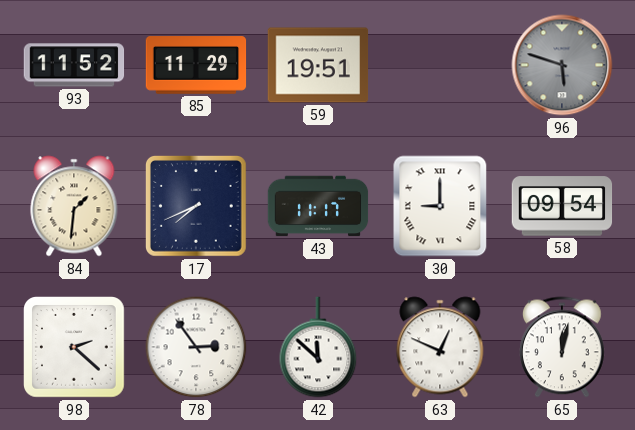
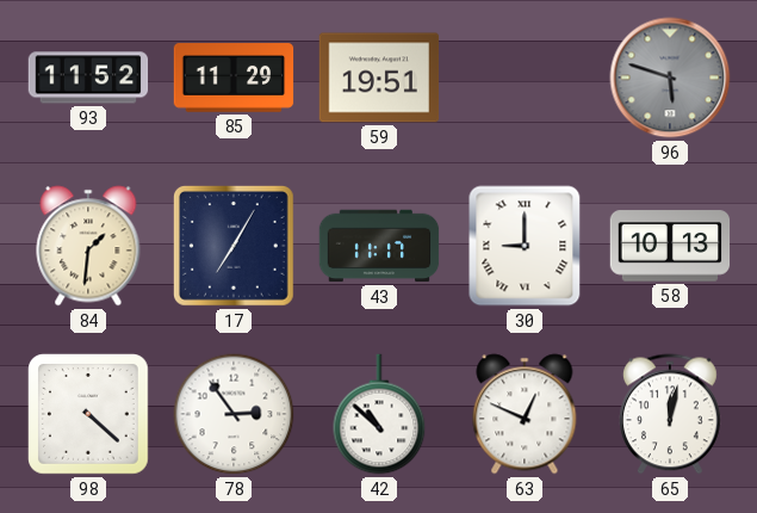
17: 7:41 -> 7:05
58: 09:54 -> 10:13
98: 2:22 -> 4:22
42: 11:52 -> 10:52
